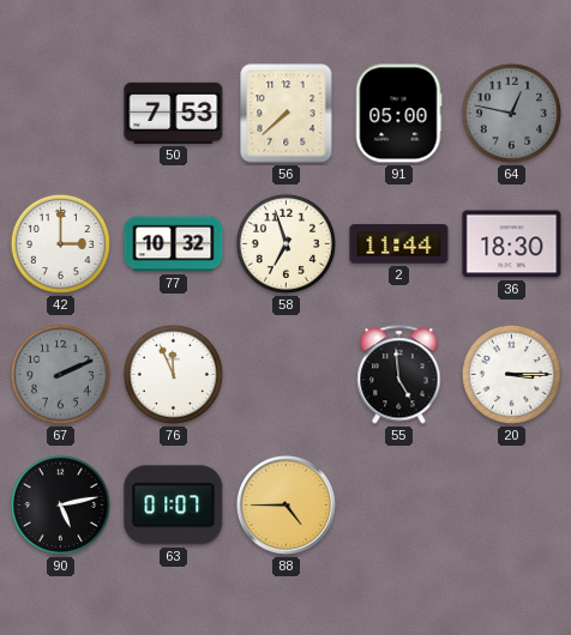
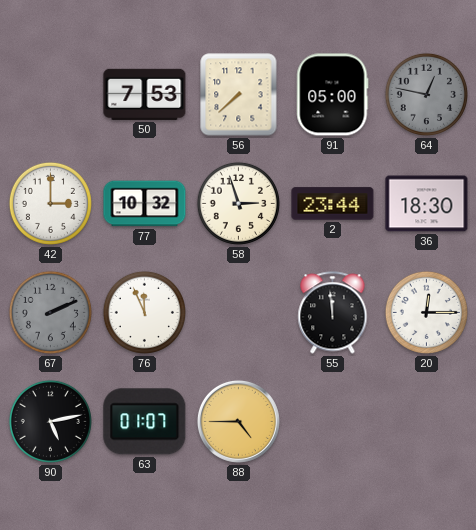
58: 6:57 -> 2:57
2: 11:44 -> 23:44
55: 4:59 -> 11:59
20: 3:15 -> 12:15
